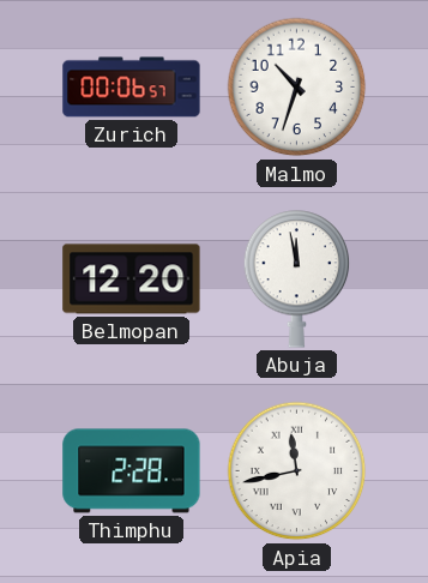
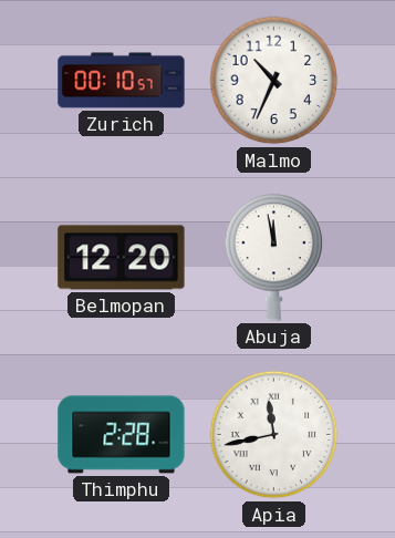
Zurich: 00:06 -> 00:10
Malmo: 10:33 -> 10:34
